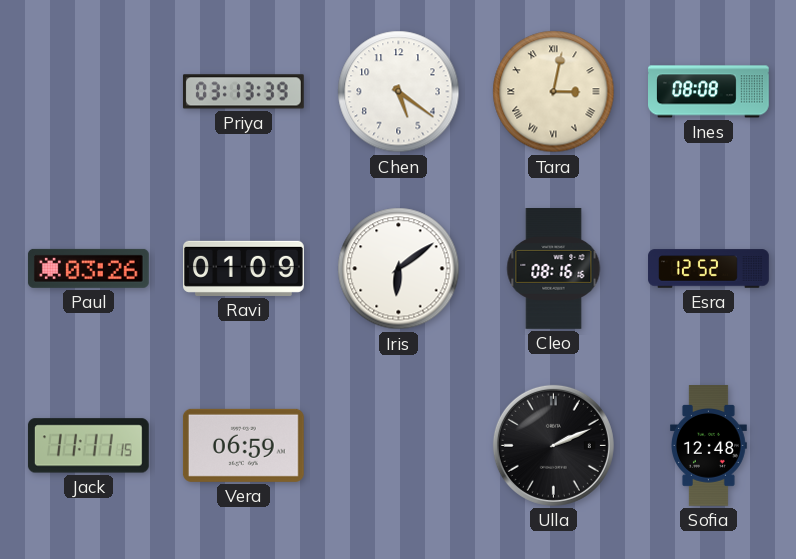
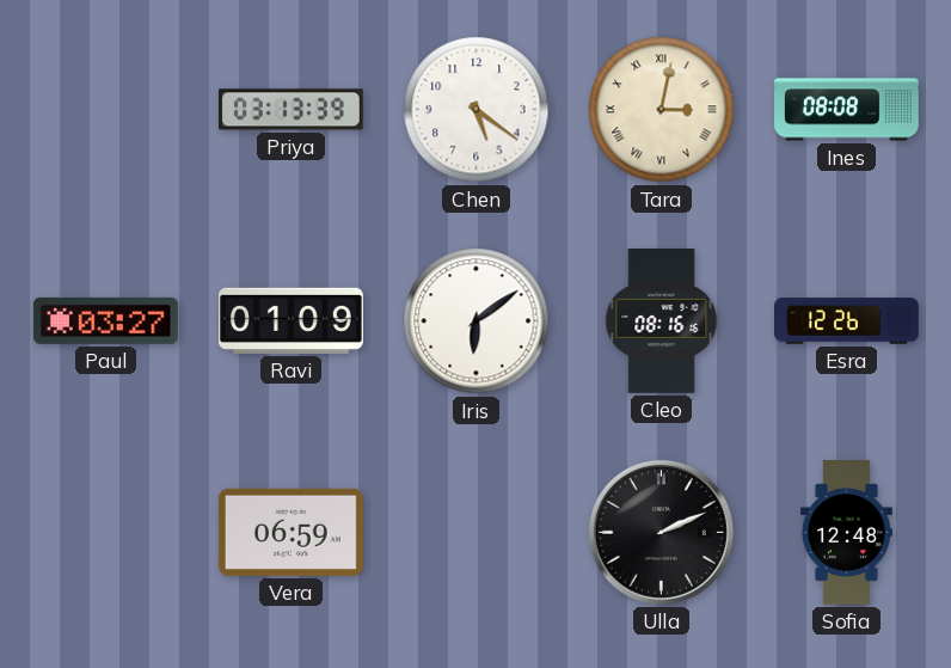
Paul: 03:26 -> 03:27
Esra: 12:52 -> 12:26
Jack: 11:11 -> none
